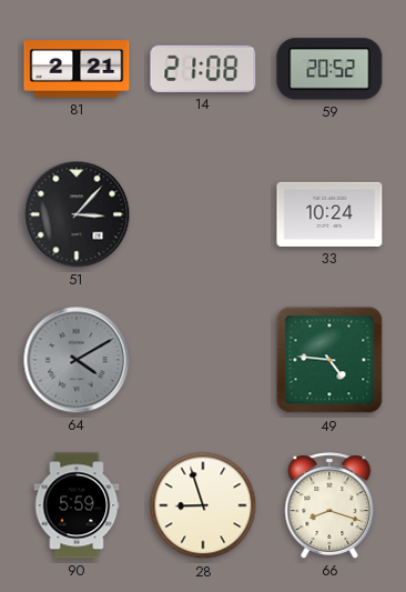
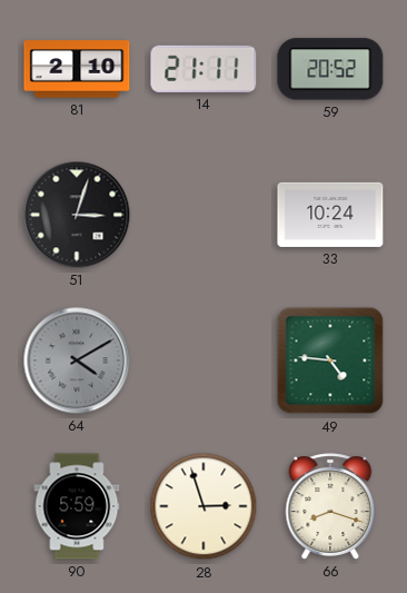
81: 2:21 -> 2:10
14: 21:08 -> 21:11
51: 3:07 -> 3:03
28: 8:57 -> 2:57
